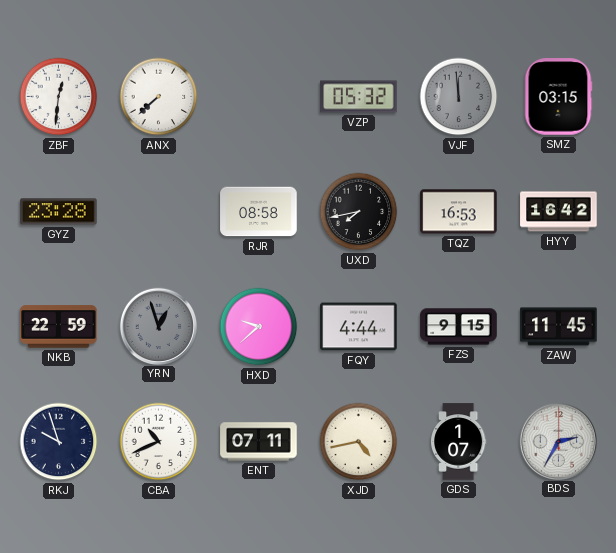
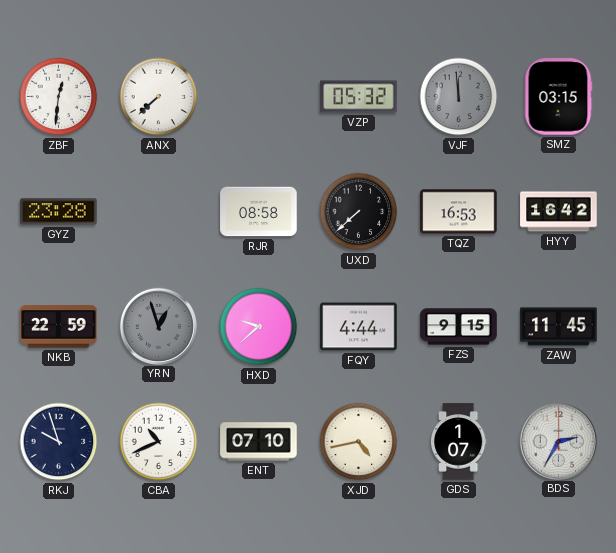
UXD: 7:43 -> 7:38
ENT: 07:11 -> 07:10
